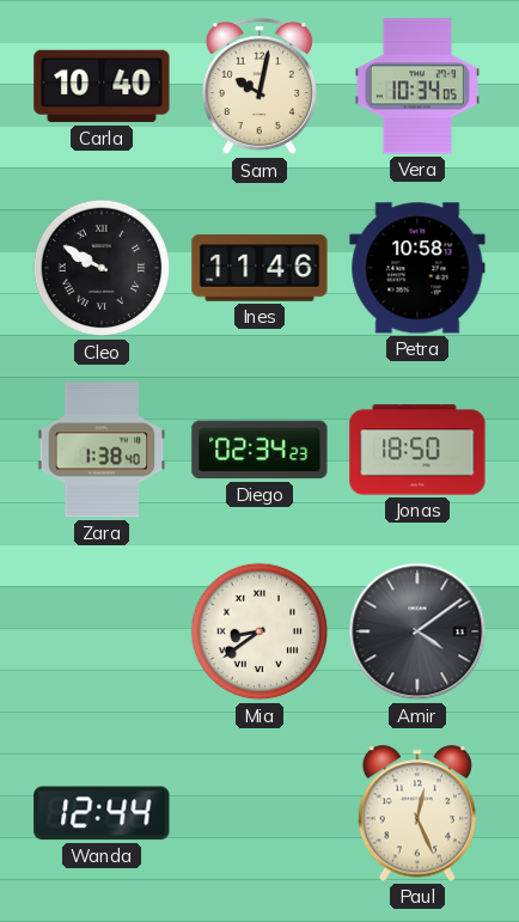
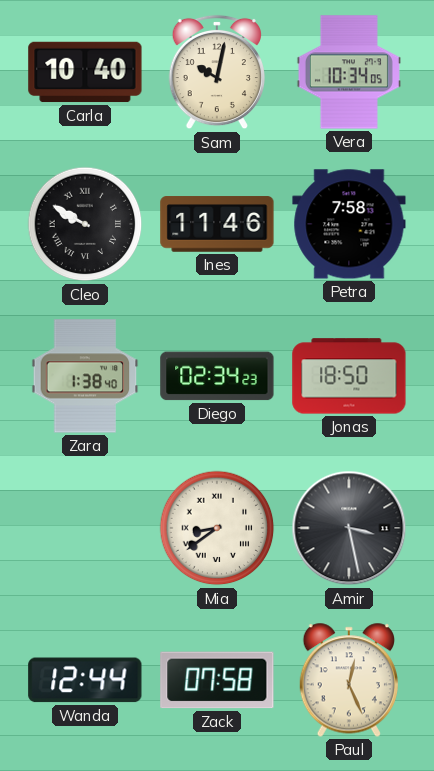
Petra: 10:58 -> 7:58
Amir: 4:09 -> 3:28
Zack: none -> 07:58
